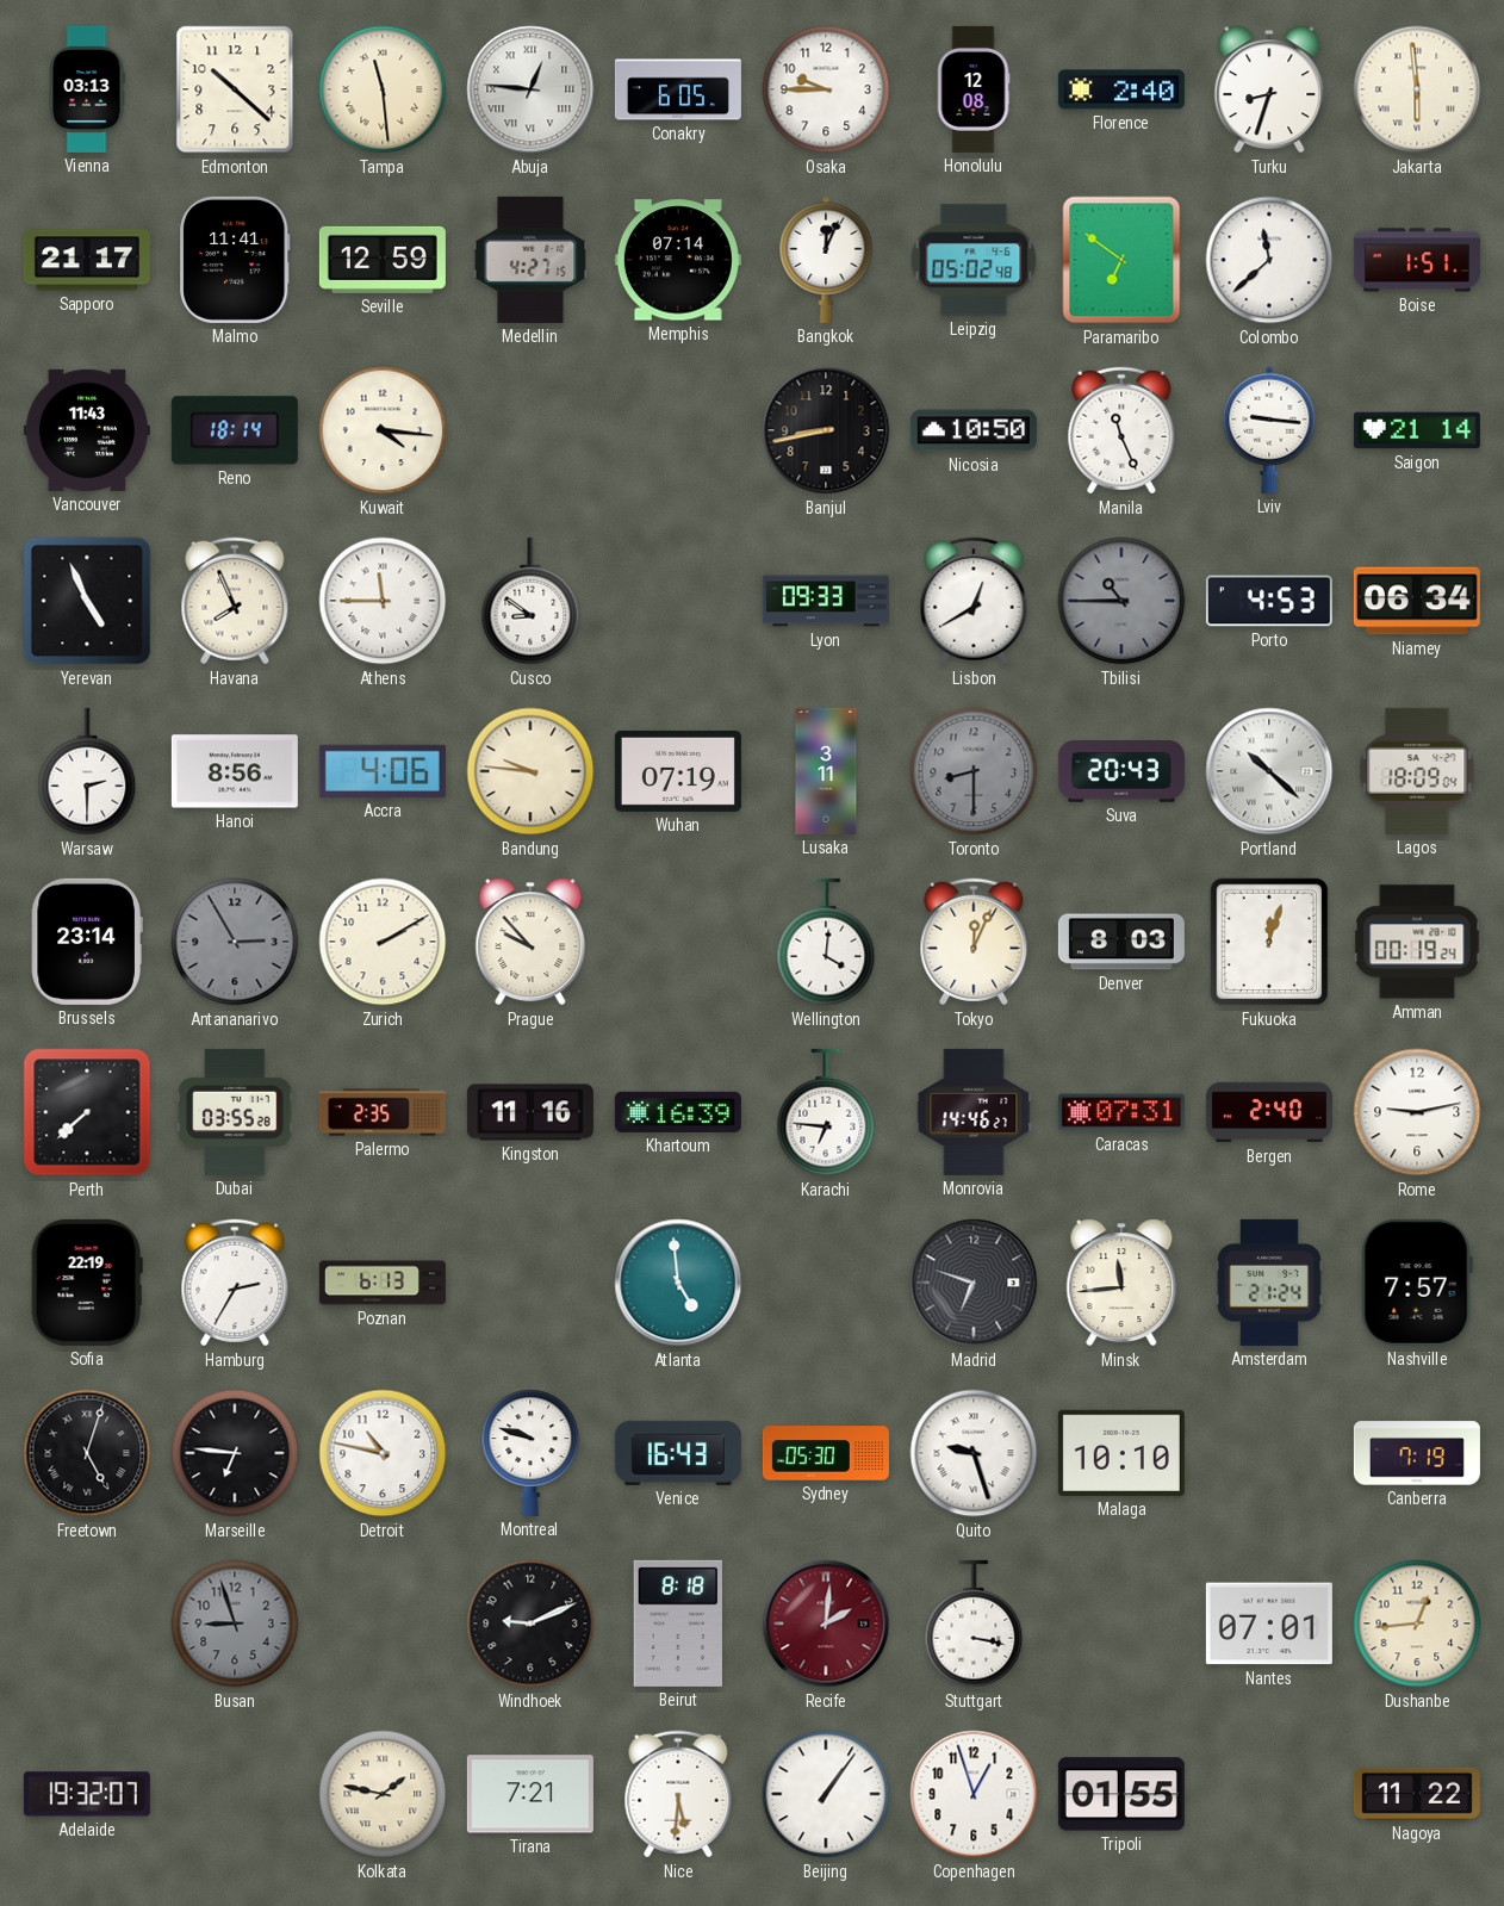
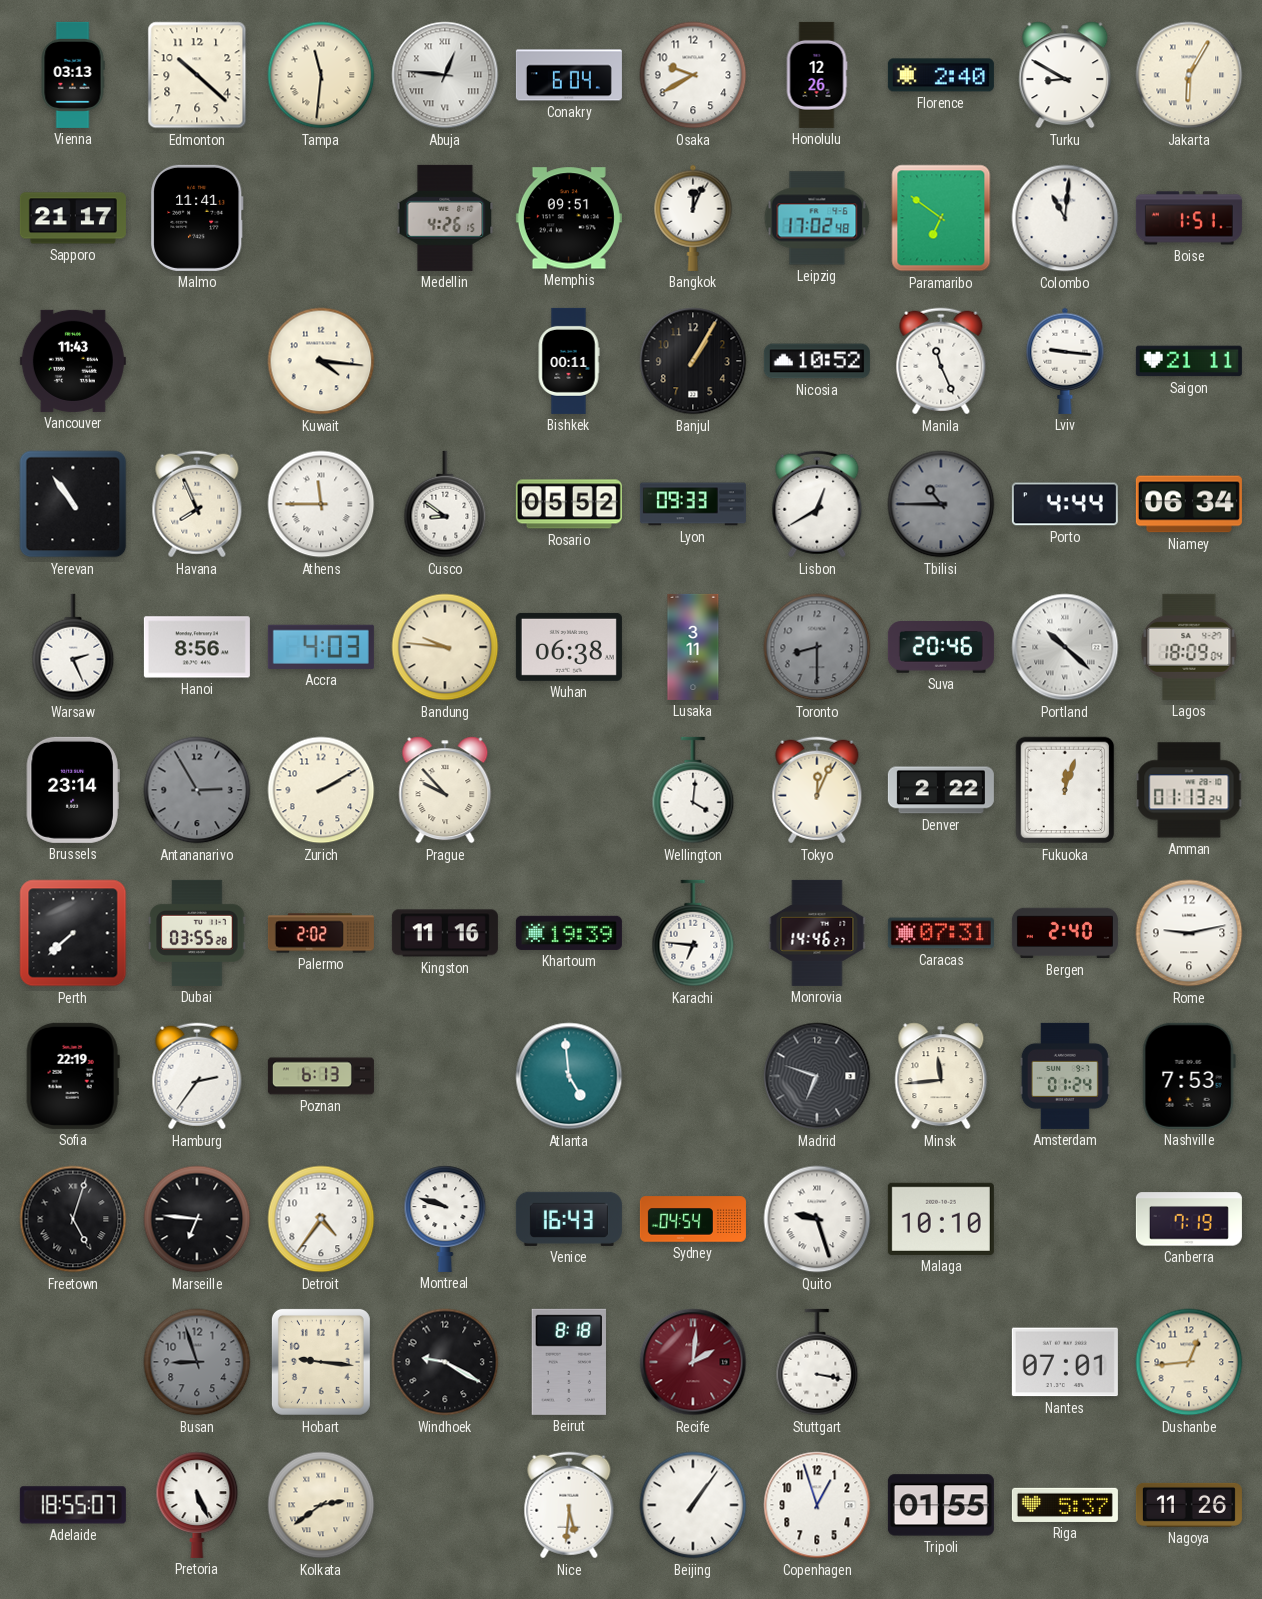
Tampa: 11:29 -> 11:31
Conakry: 6:05 -> 6:04
Osaka: 9:45 -> 9:40
Honolulu: 12:08 -> 12:26
Turku: 8:33 -> 8:50
Jakarta: 5:59 -> 6:05
Seville: 12:59 -> none
Medellin: 4:27 -> 4:26
Memphis: 07:14 -> 09:51
Leipzig: 05:02 -> 17:02
Colombo: 11:38 -> 11:01
Reno: 18:14 -> none
Bishkek: none -> 00:11
Banjul: 8:43 -> 1:05
Nicosia: 10:50 -> 10:52
Saigon: 21:14 -> 21:11
Yerevan: 4:56 -> 10:54
Rosario: none -> 05:52
Porto: 4:53 -> 4:44
Warsaw: 2:30 -> 2:26
Accra: 4:06 -> 4:03
Wuhan: 07:19 -> 06:38
Suva: 20:43 -> 20:46
Denver: 8:03 -> 2:22
Amman: 00:19 -> 01:13
Palermo: 2:35 -> 2:02
Khartoum: 16:39 -> 19:39
Hamburg: 2:35 -> 2:36
Amsterdam: 21:24 -> 01:24
Nashville: 7:57 -> 7:53
Detroit: 10:47 -> 4:36
Sydney: 05:30 -> 04:54
Hobart: none -> 9:16
Windhoek: 9:11 -> 9:20
Adelaide: 19:32 -> 18:55
Pretoria: none -> 5:26
Kolkata: 1:47 -> 2:39
Tirana: 7:21 -> none
Riga: none -> 5:37
Nagoya: 11:22 -> 11:26
